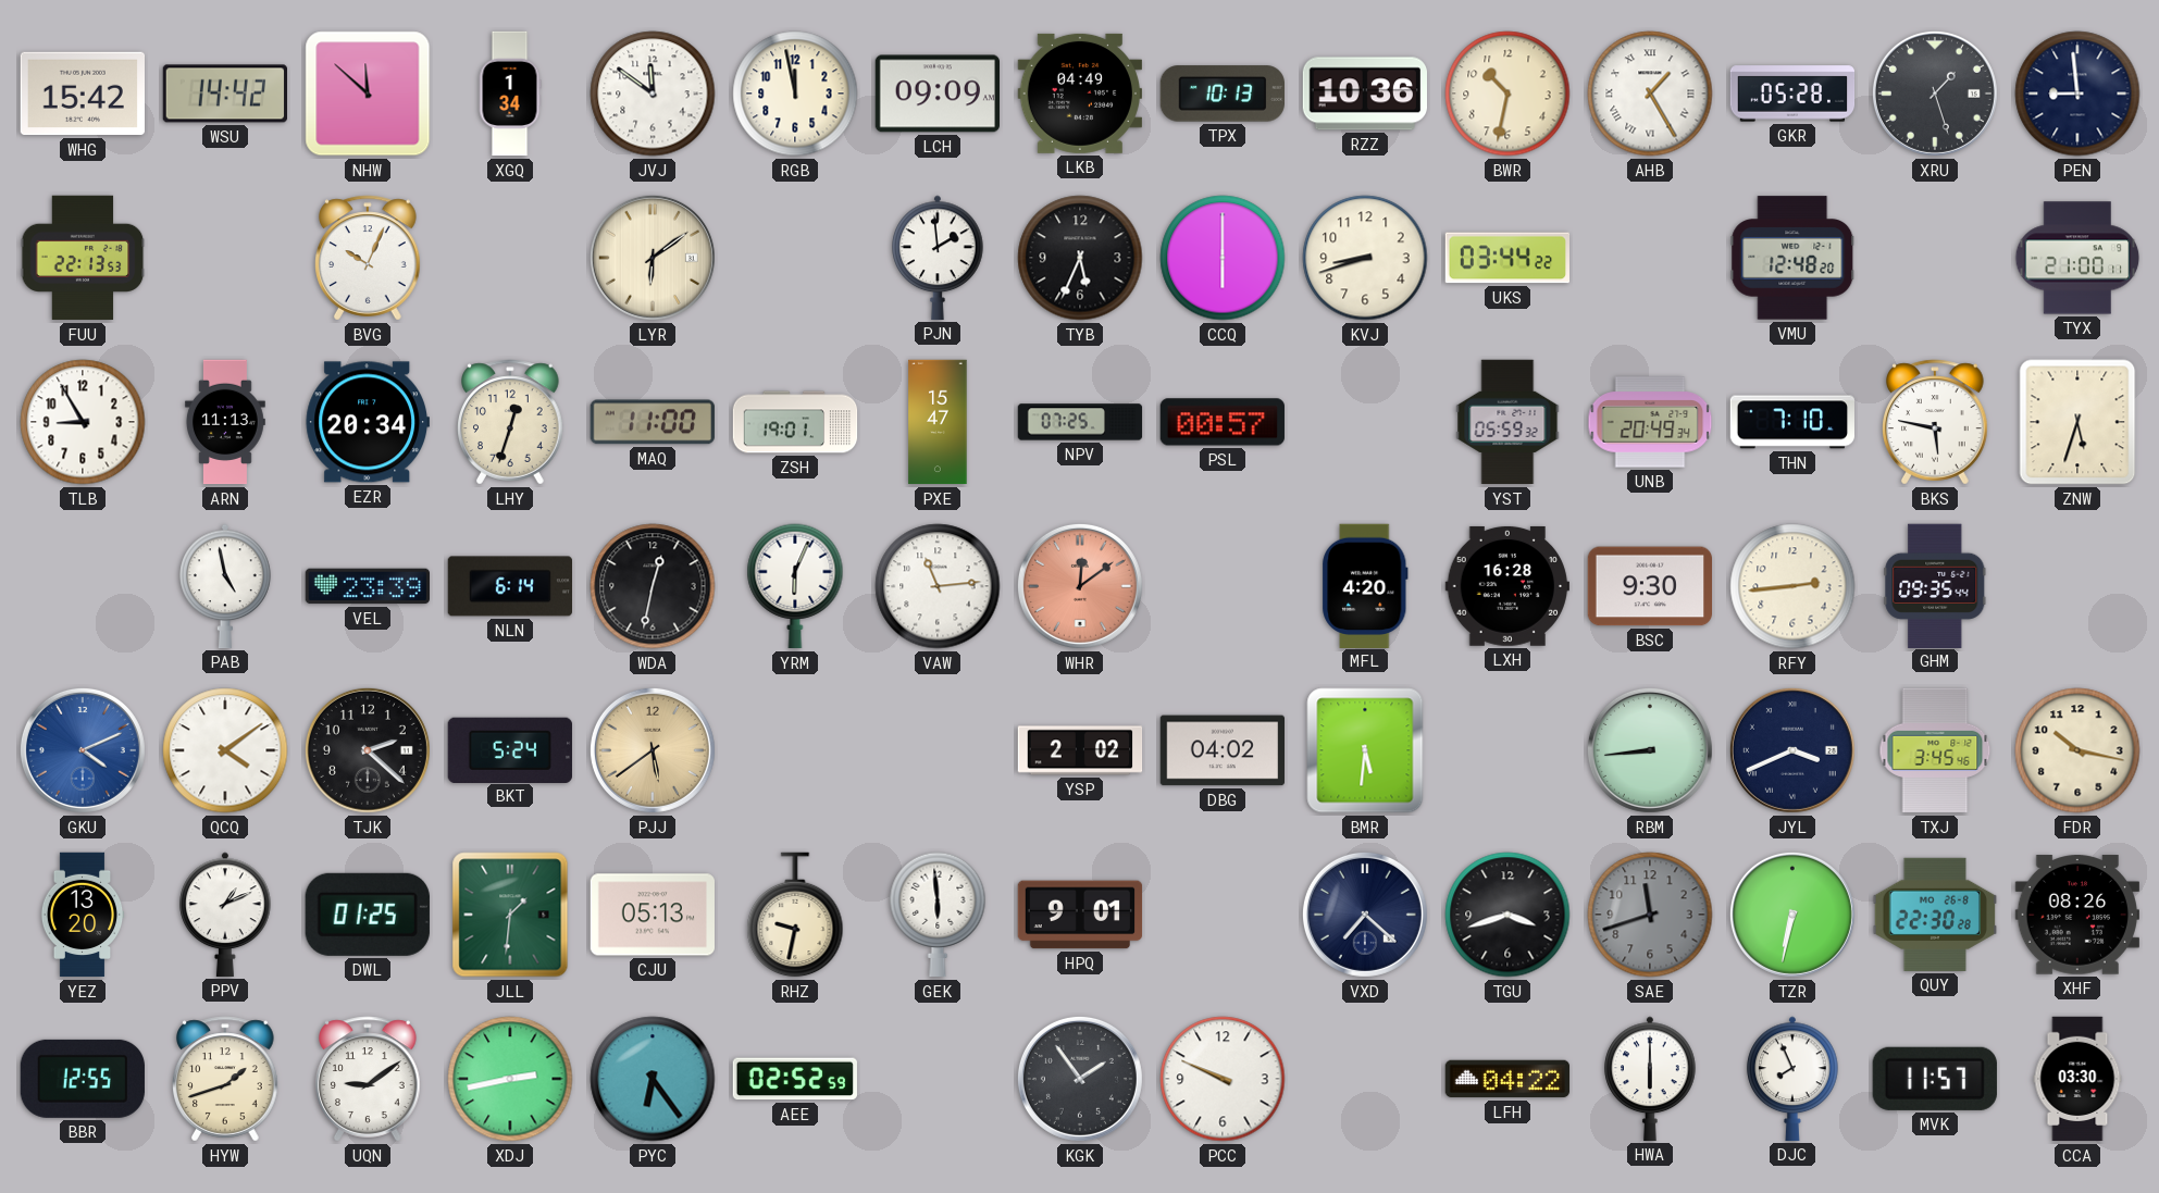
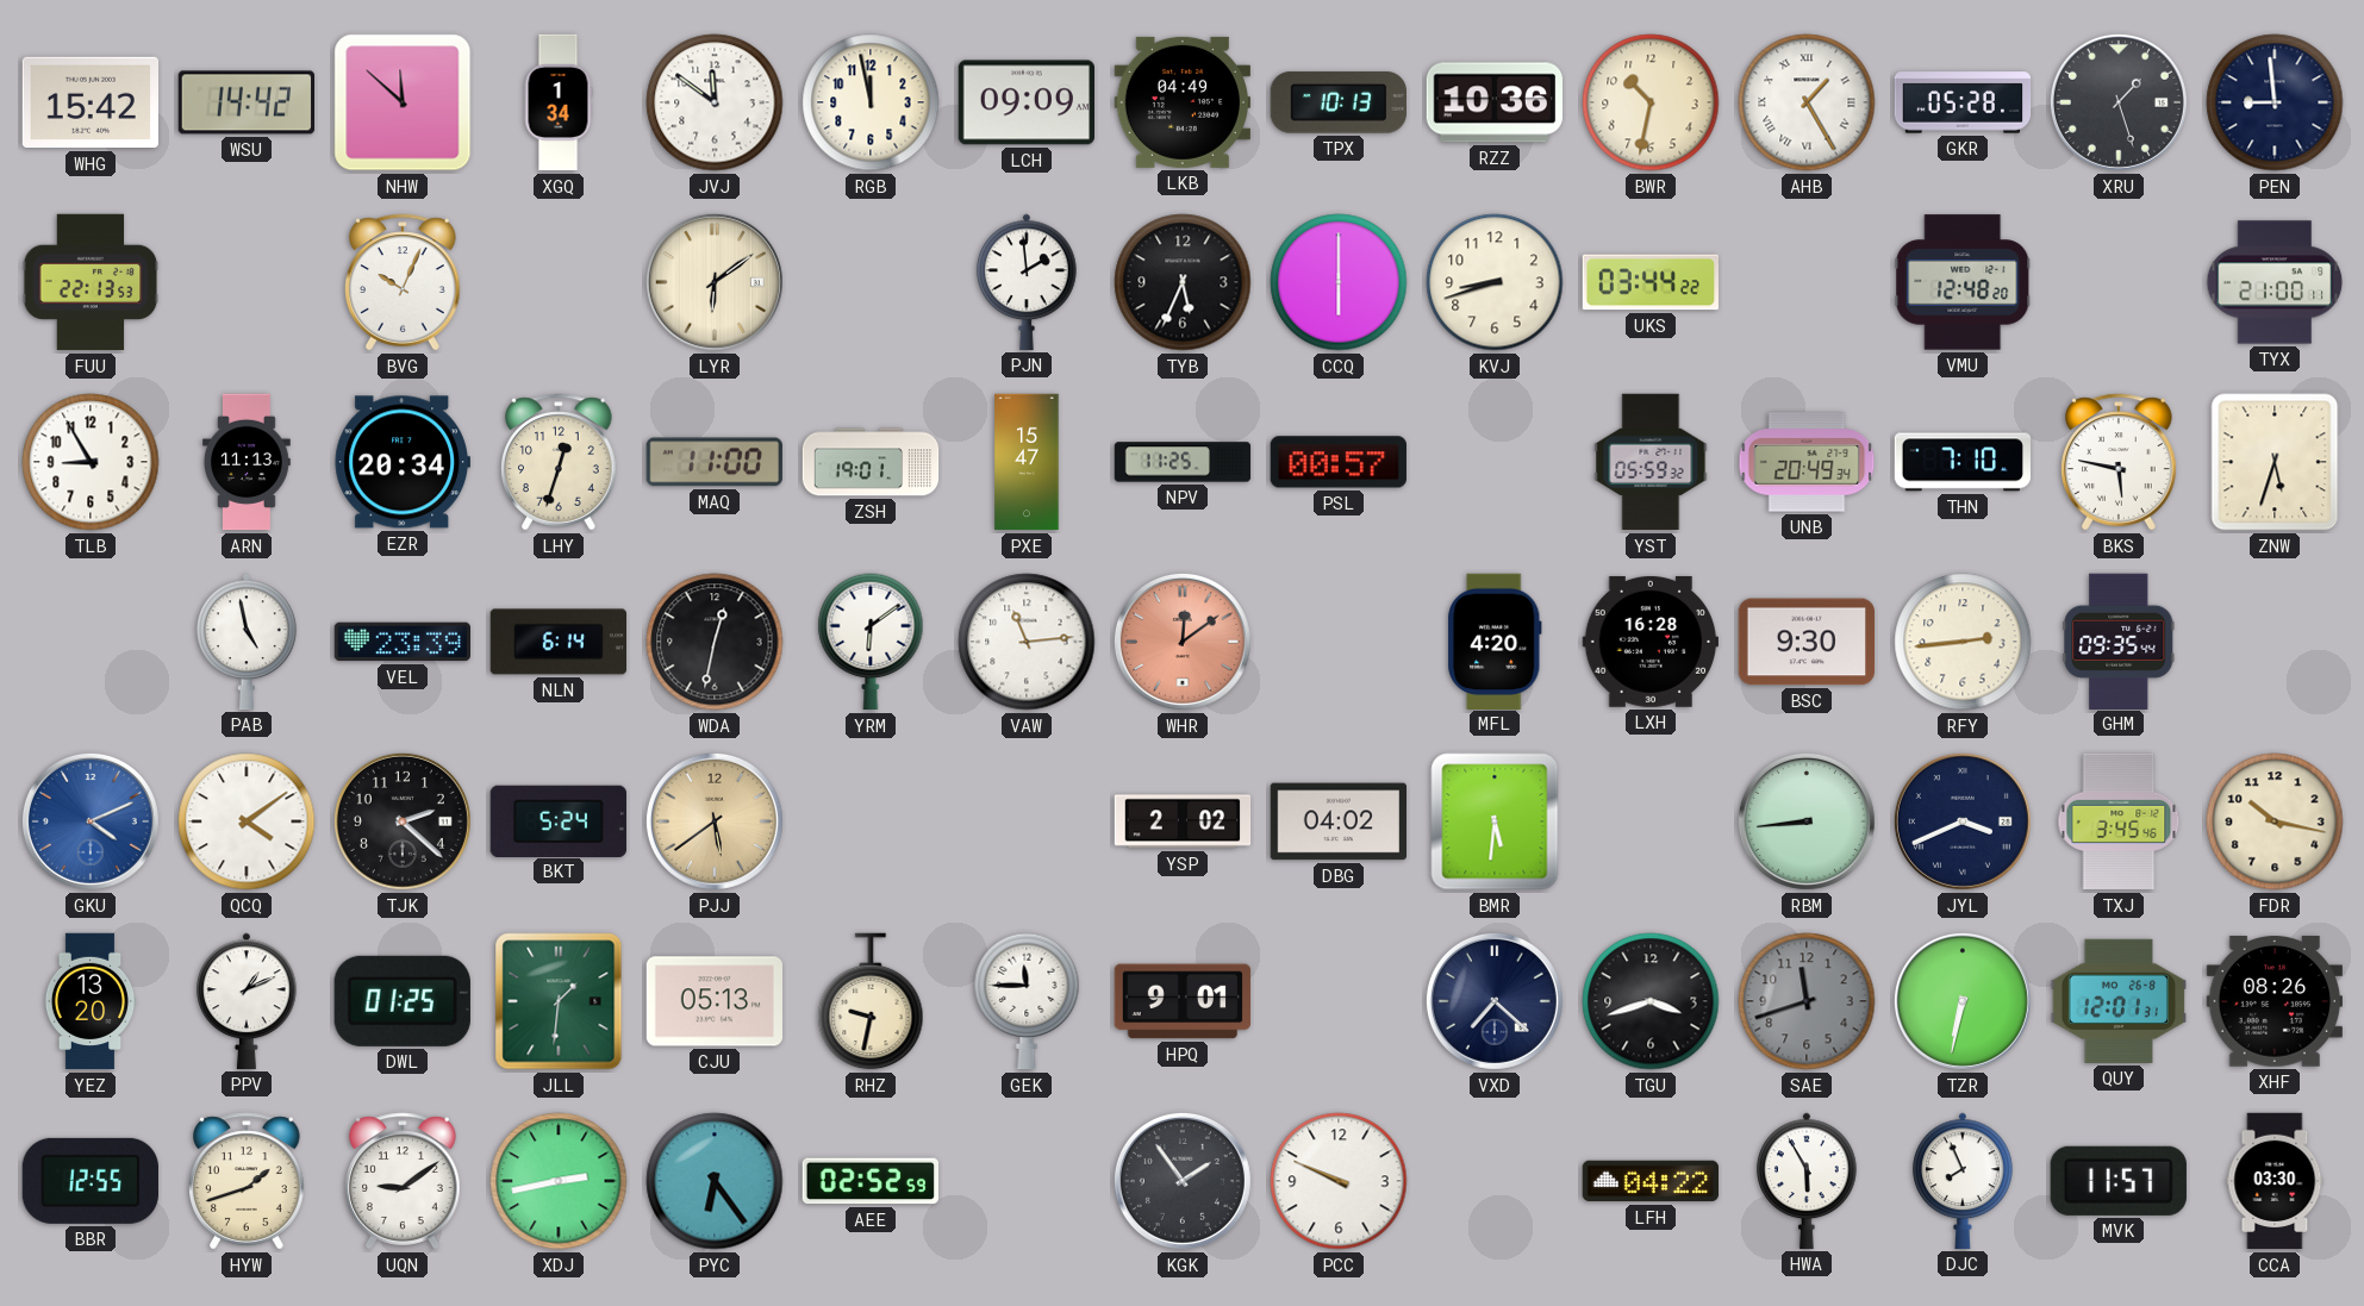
NPV: 07:25 -> 11:25
YRM: 6:04 -> 6:09
GEK: 5:59 -> 11:45
QUY: 22:30 -> 12:01
HWA: 6:00 -> 5:55
